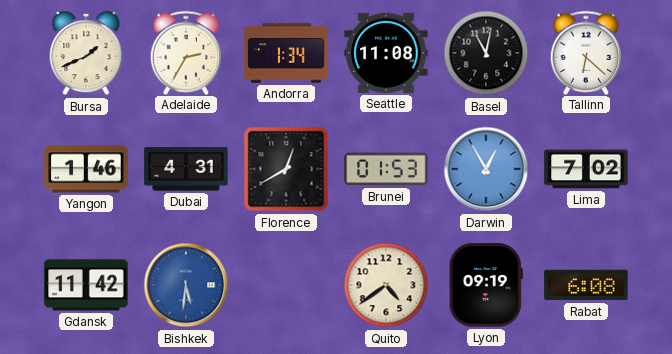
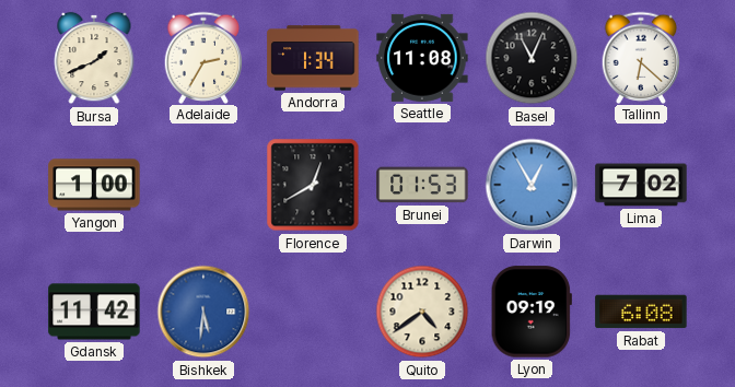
Basel: 11:02 -> 11:04
Yangon: 1:46 -> 1:00
Dubai: 4:31 -> none
